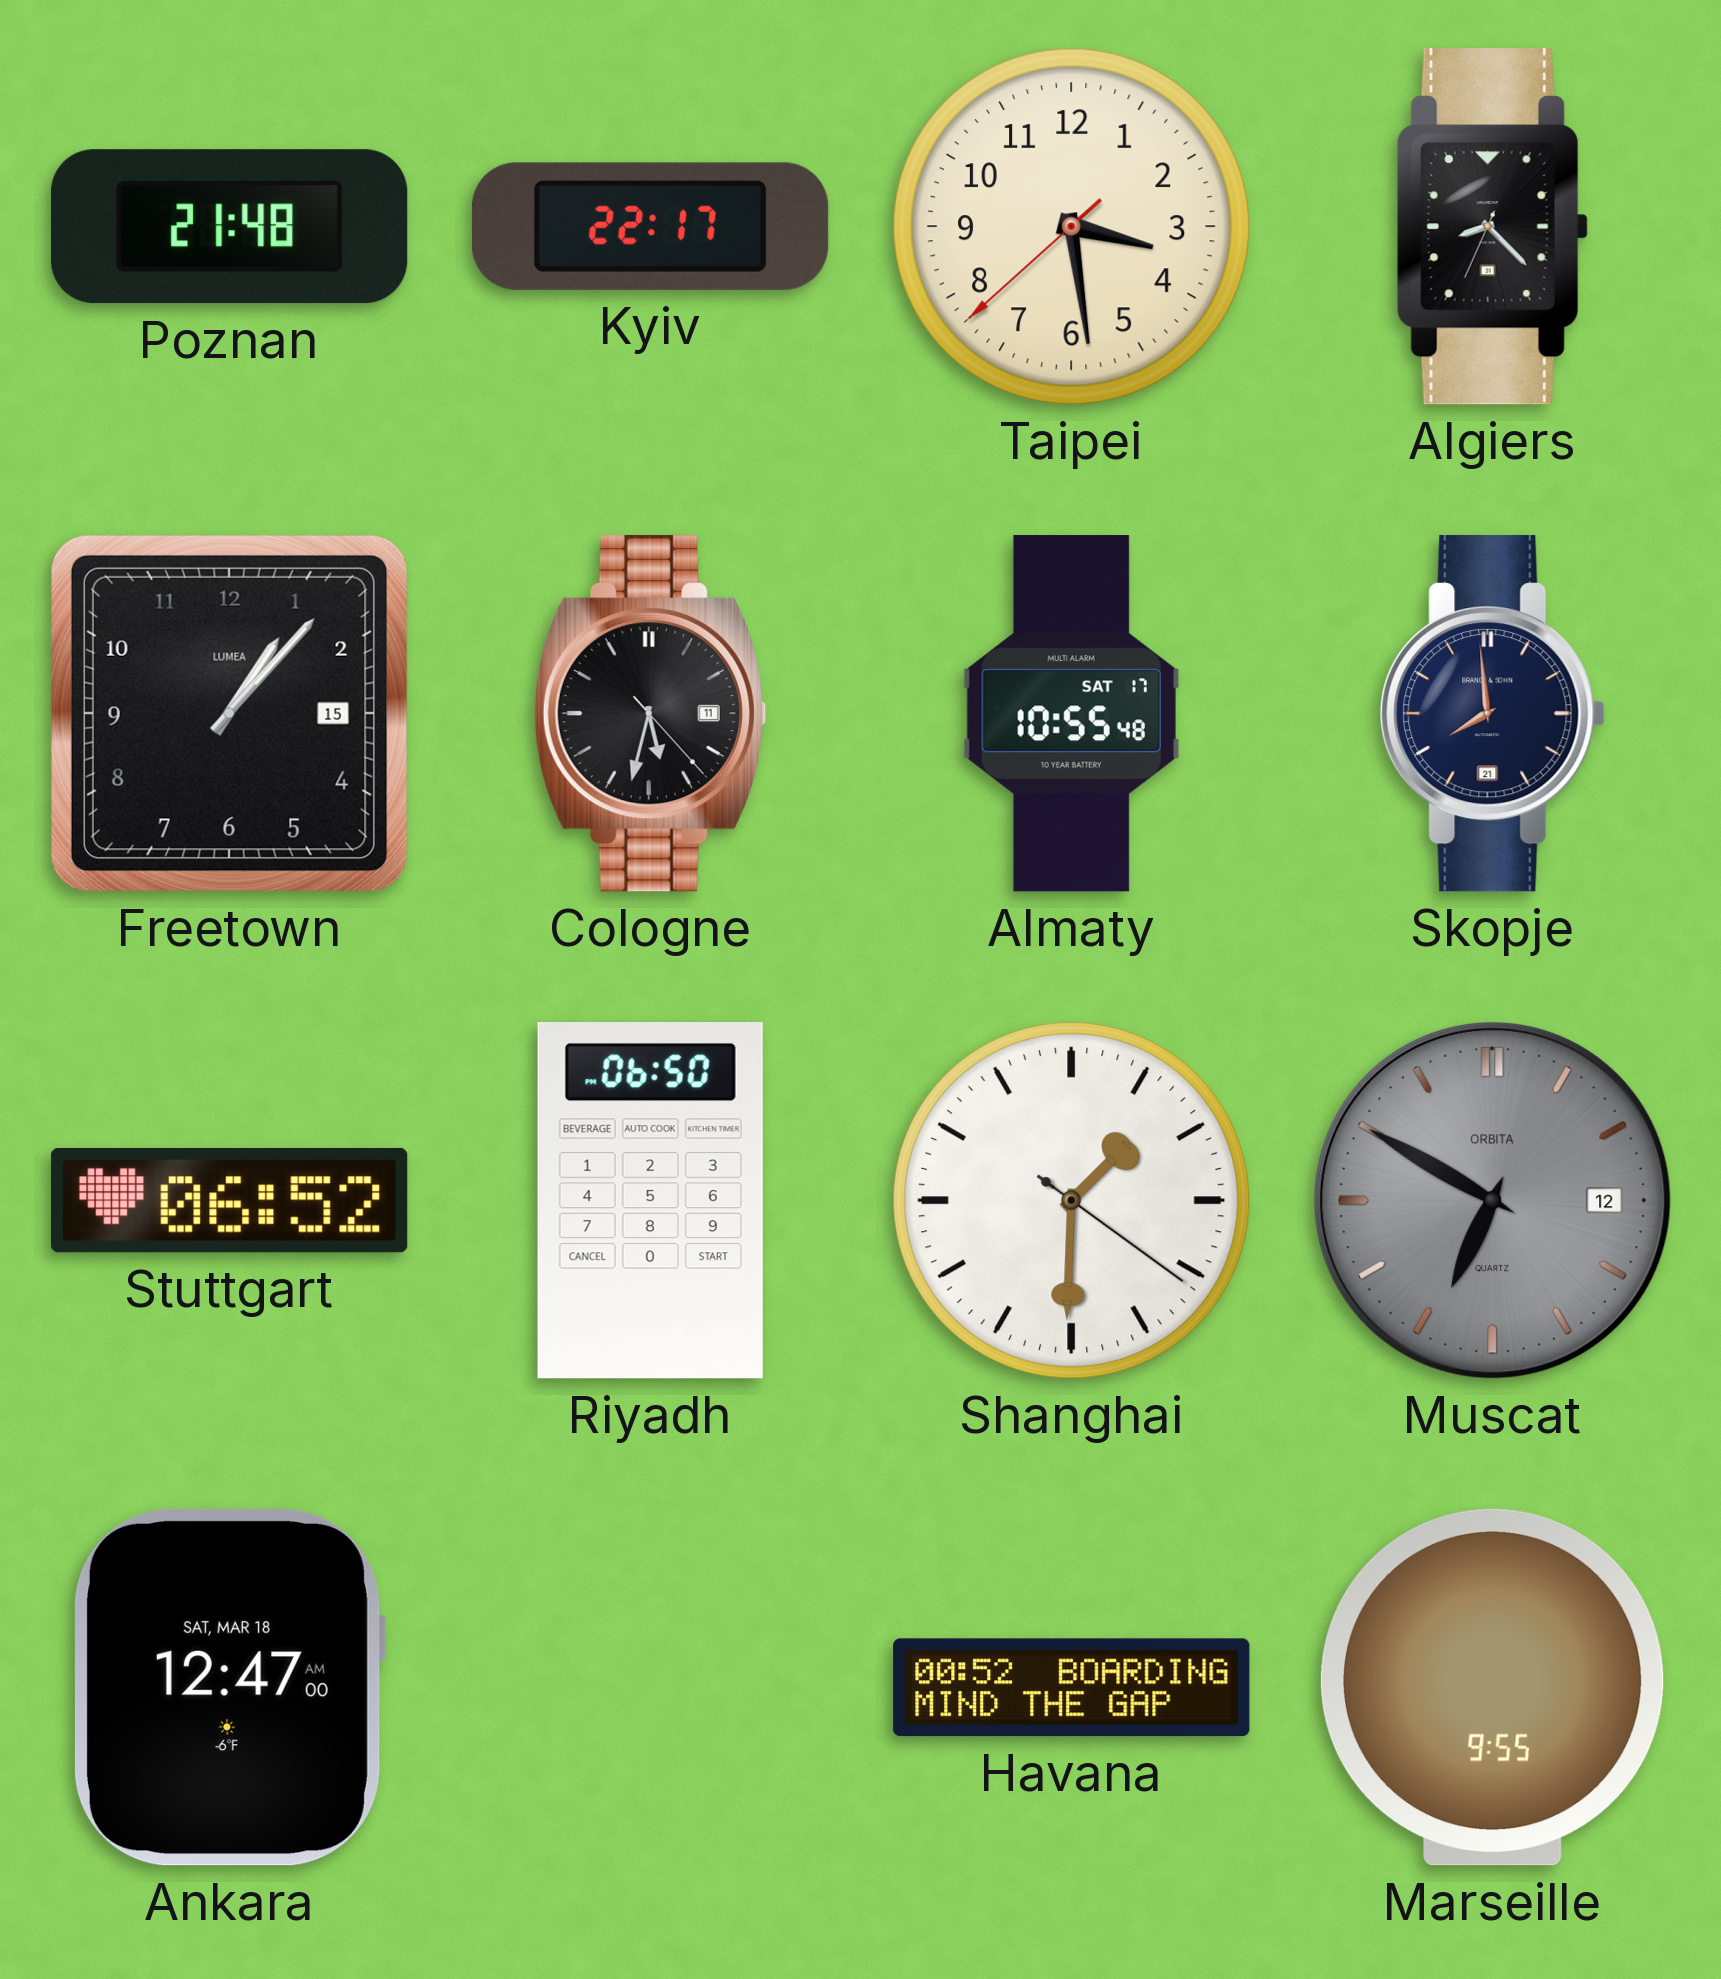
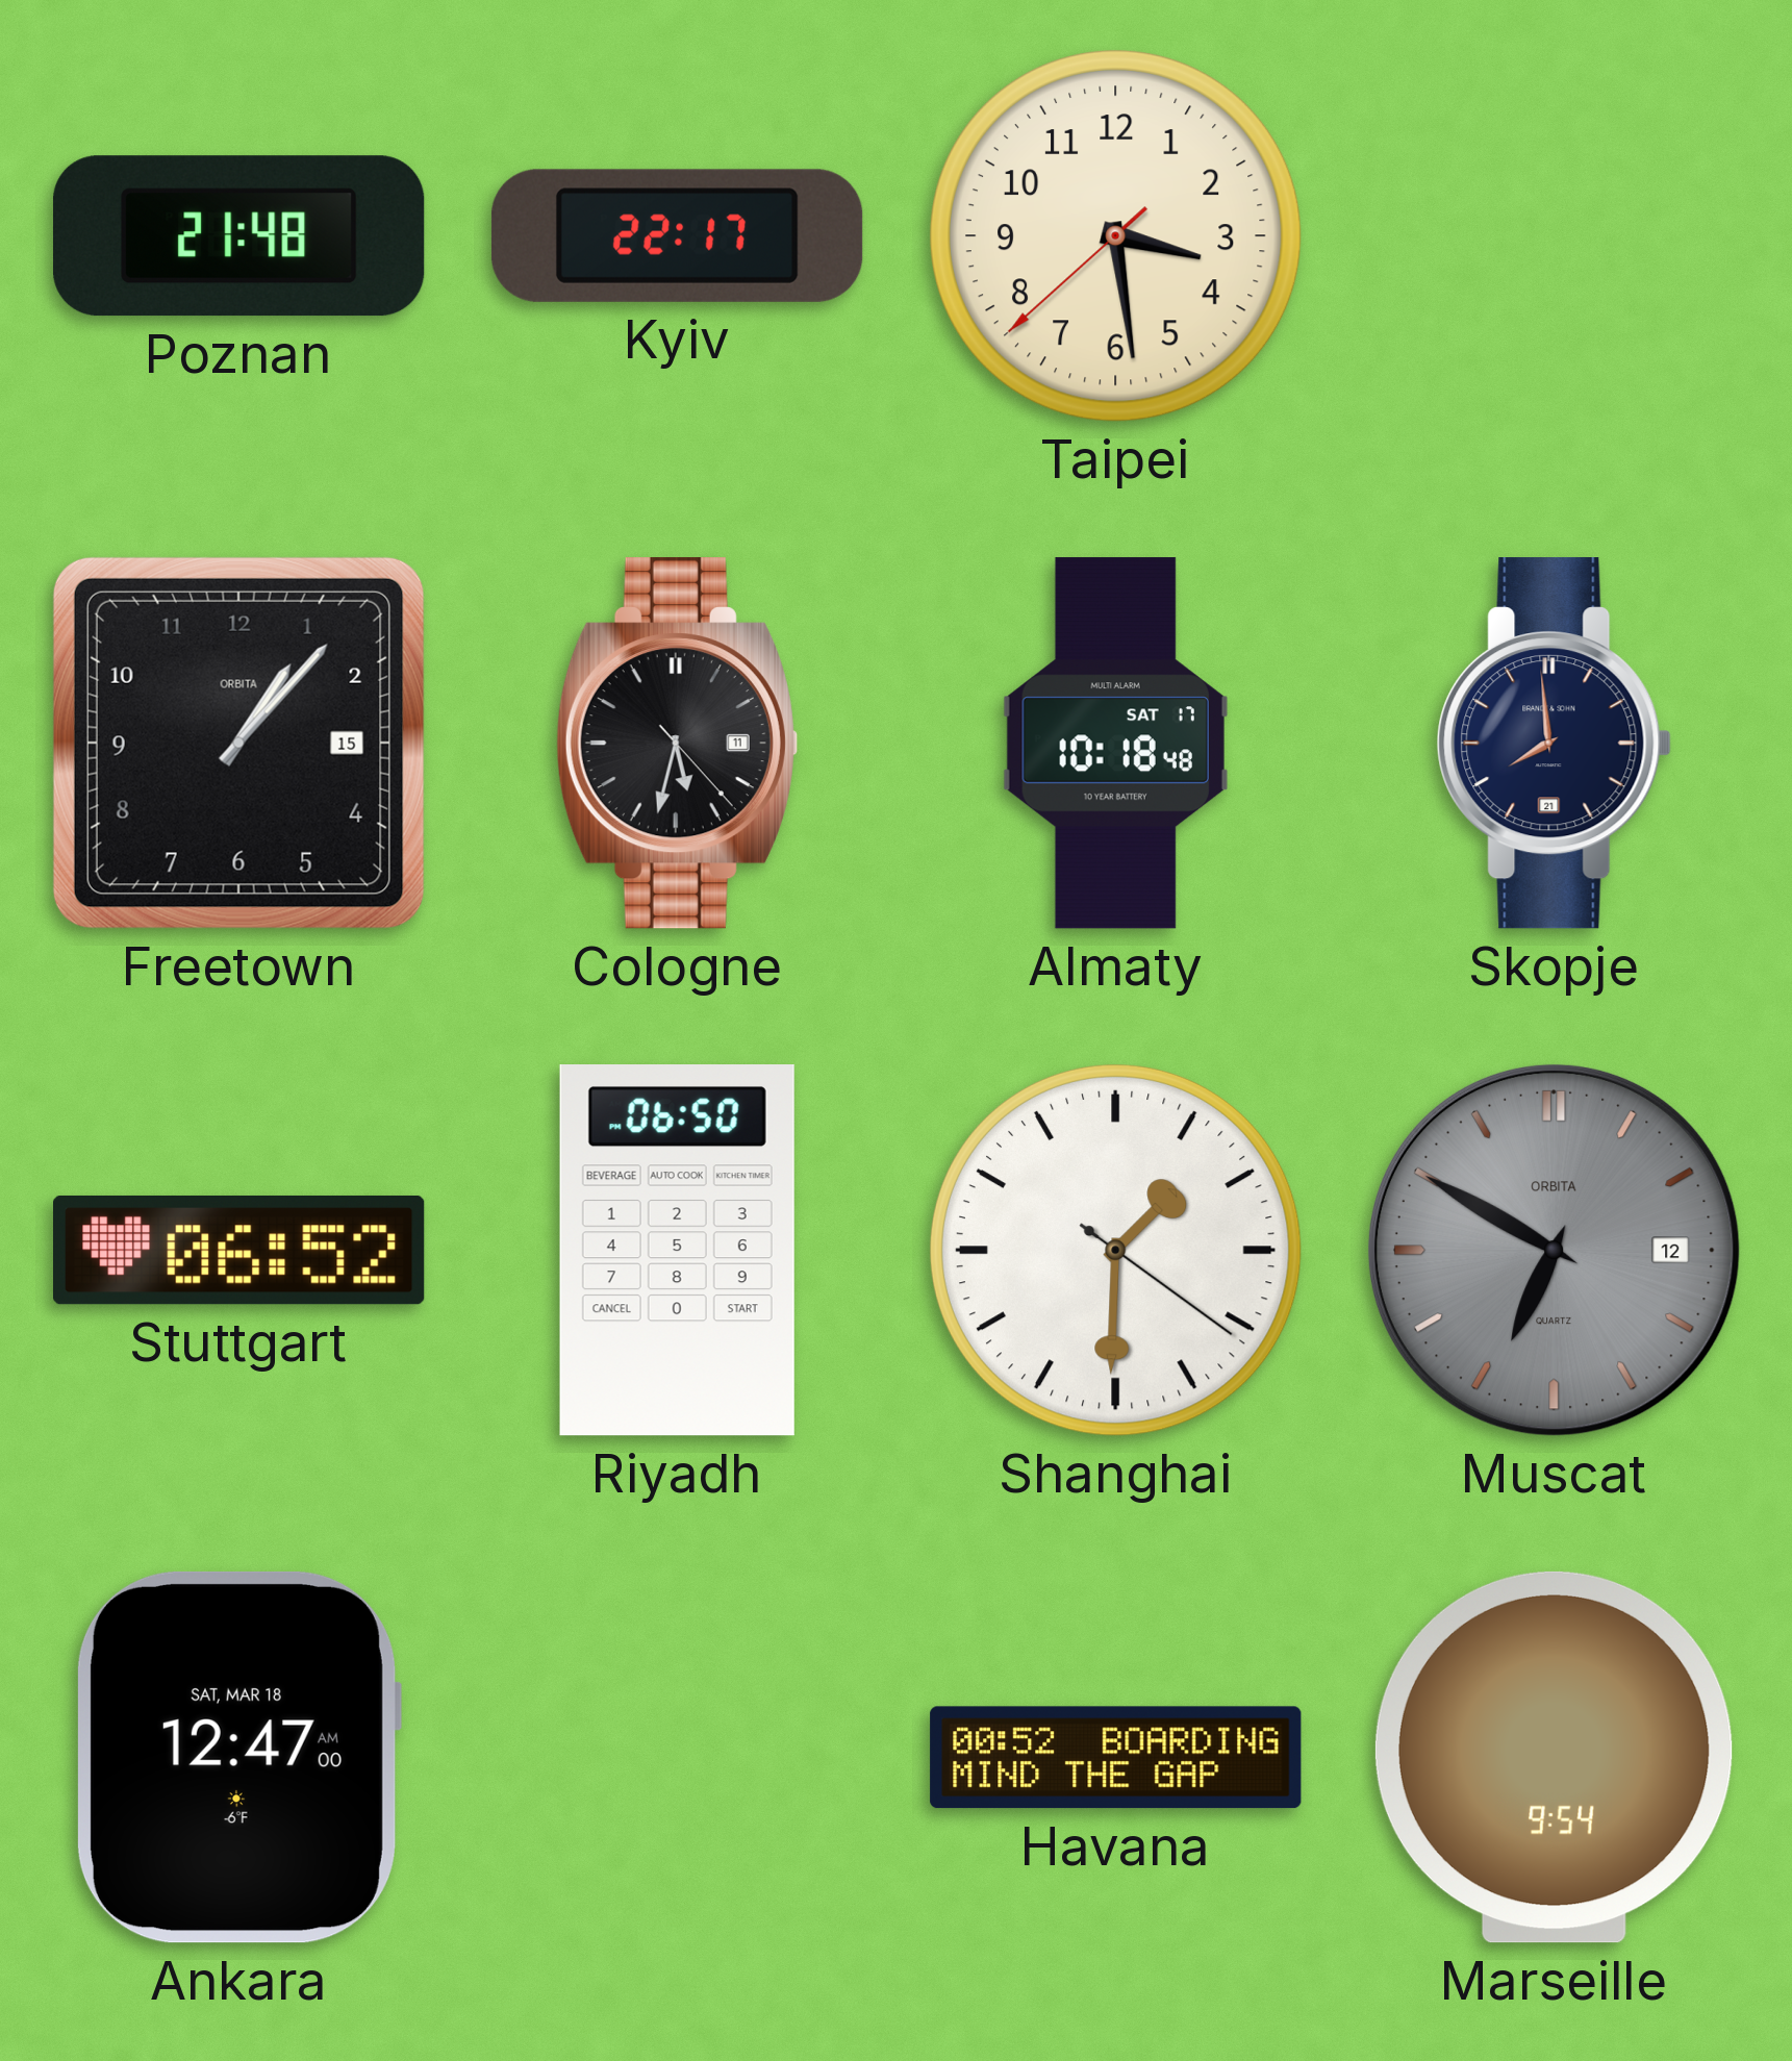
Algiers: 8:22 -> none
Freetown brand: LUMEA -> ORBITA
Almaty: 10:55 -> 10:18
Marseille: 9:55 -> 9:54
